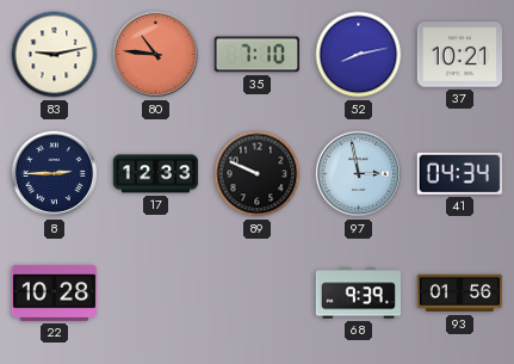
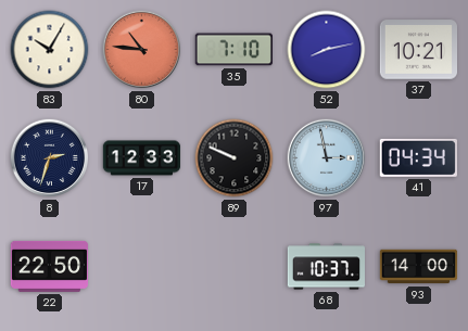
83: 9:13 -> 10:05
8: 2:45 -> 2:33
22: 10:28 -> 22:50
68: 9:39 -> 10:37
93: 01:56 -> 14:00
